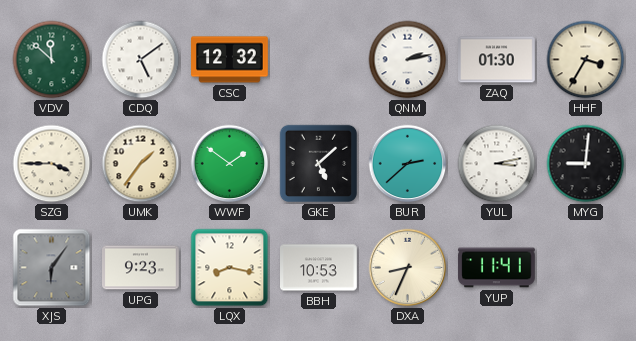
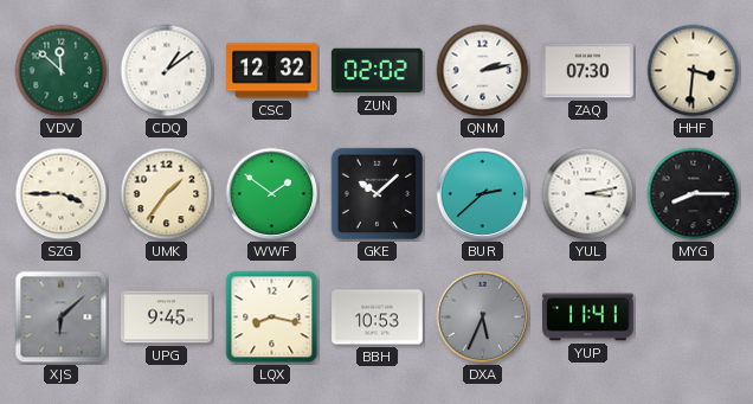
CDQ: 5:09 -> 1:09
ZUN: none -> 02:02
ZAQ: 01:30 -> 07:30
HHF: 3:35 -> 3:31
GKE: 5:08 -> 10:08
MYG: 9:01 -> 8:15
XJS: 6:06 -> 6:08
UPG: 9:23 -> 9:45
DXA: 8:34 -> 5:34
DXA dial: cream -> grey
